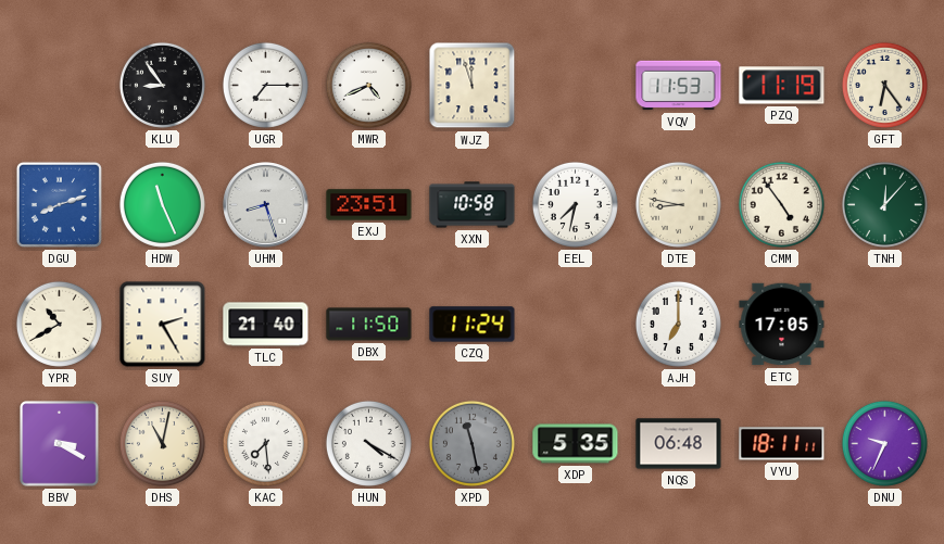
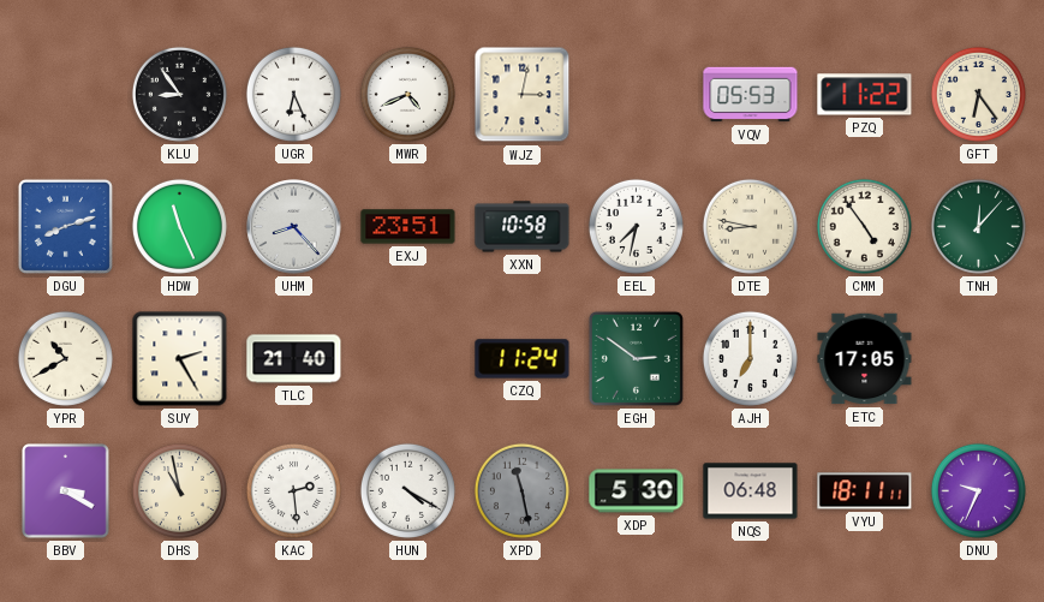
UGR: 7:15 -> 6:26
WJZ: 11:57 -> 3:02
VQV: 11:53 -> 05:53
PZQ: 11:19 -> 11:22
UHM: 8:27 -> 8:23
DBX: 11:50 -> none
EGH: none -> 2:51
DHS: 11:02 -> 10:58
KAC: 7:29 -> 2:29
XDP: 5:35 -> 5:30
